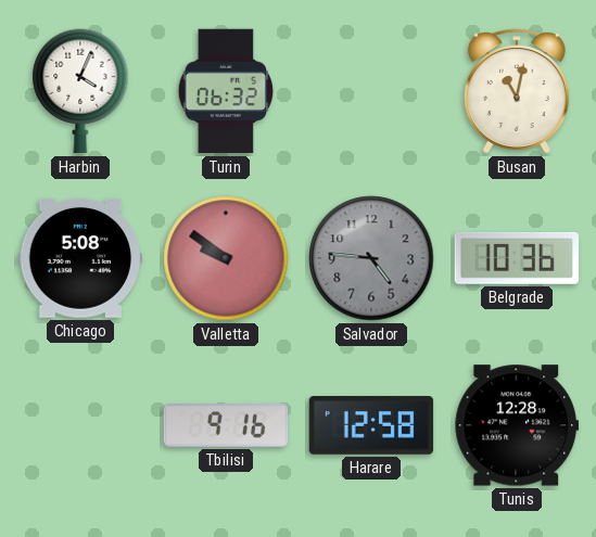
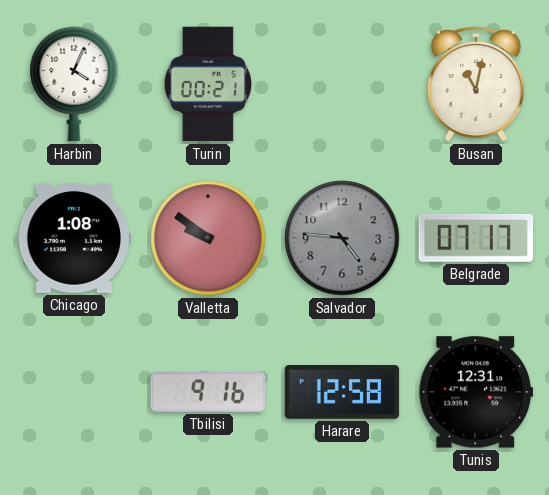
Turin: 06:32 -> 00:21
Chicago: 5:08 -> 1:08
Belgrade: 10:36 -> 07:17
Tunis: 12:28 -> 12:31
